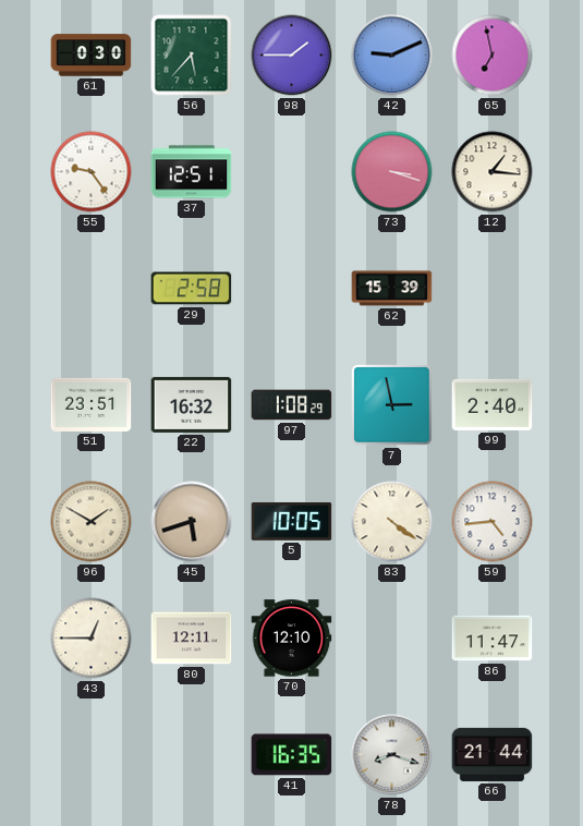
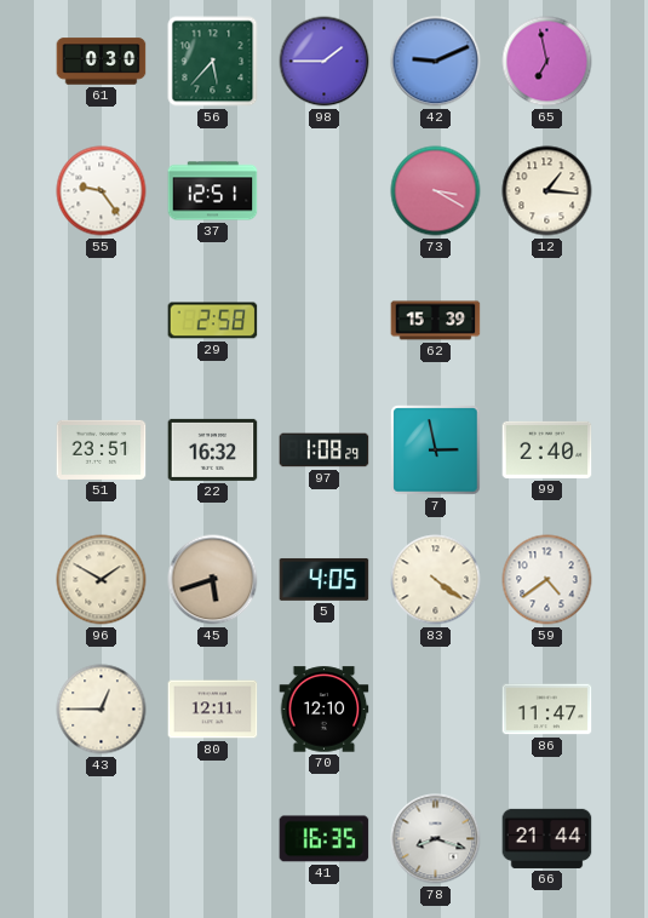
73: 3:18 -> 3:20
5: 10:05 -> 4:05
59: 4:44 -> 4:39
